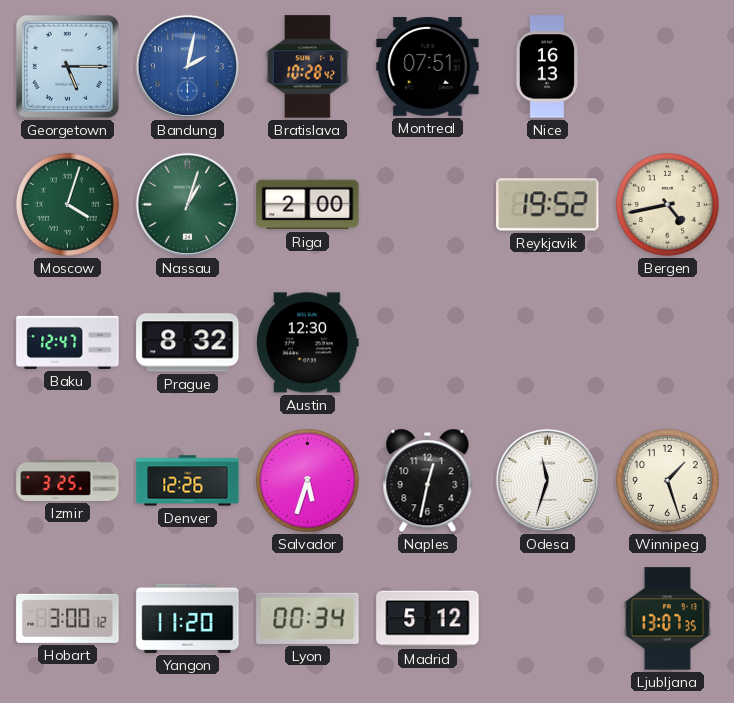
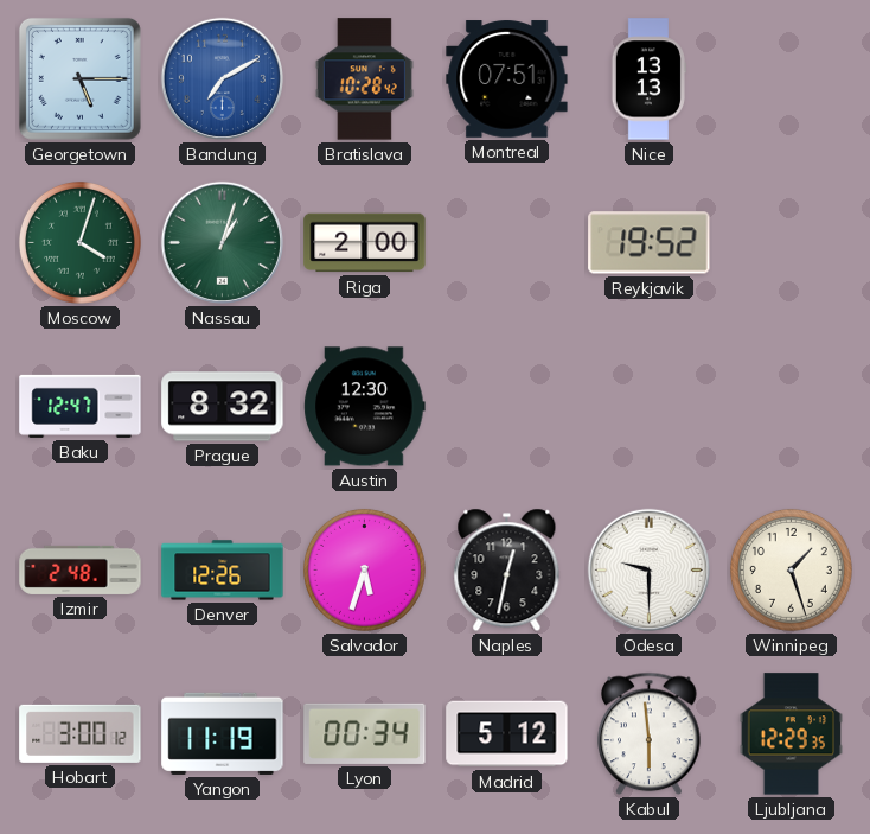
Bandung: 2:02 -> 7:10
Nice: 16:13 -> 13:13
Bergen: 4:43 -> none
Izmir: 3:25 -> 2:48
Odesa: 11:33 -> 9:30
Yangon: 11:20 -> 11:19
Kabul: none -> 5:59
Ljubljana: 13:07 -> 12:29
